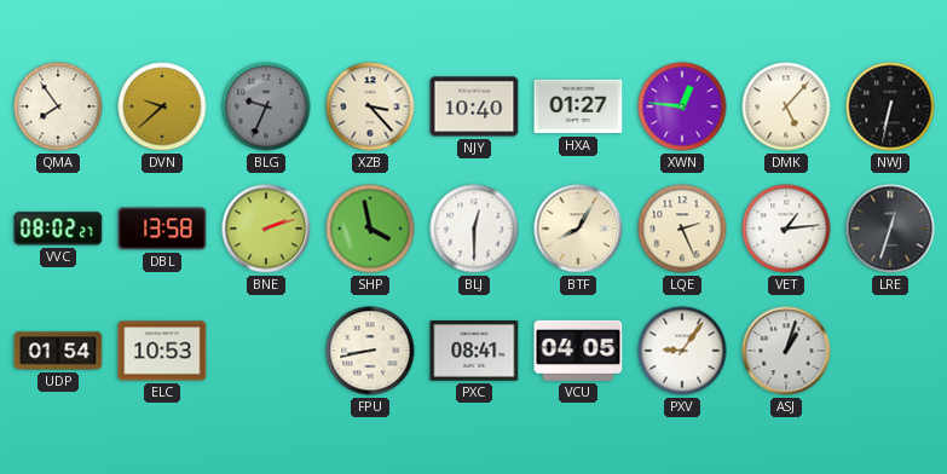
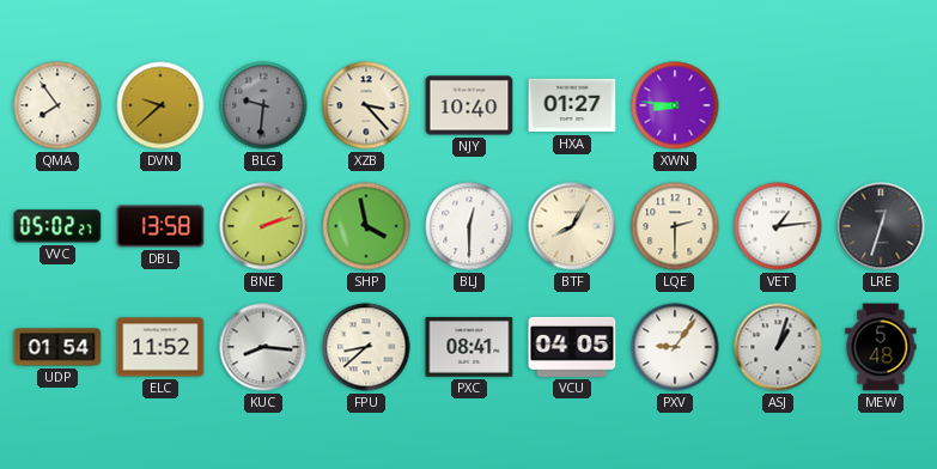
BLG: 9:34 -> 9:31
XWN: 12:46 -> 8:46
DMK: 5:07 -> none
NWJ: 6:32 -> none
VVC: 08:02 -> 05:02
LQE: 2:26 -> 2:30
ELC: 10:53 -> 11:52
KUC: none -> 8:16
FPU: 8:43 -> 8:38
MEW: none -> 5:48
